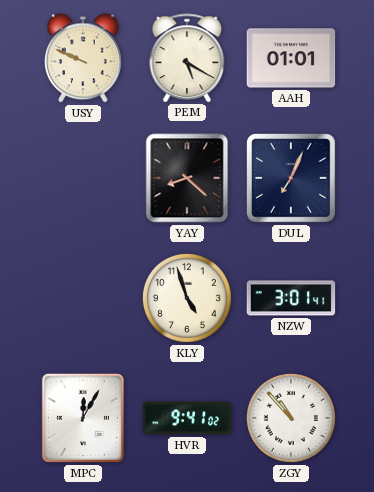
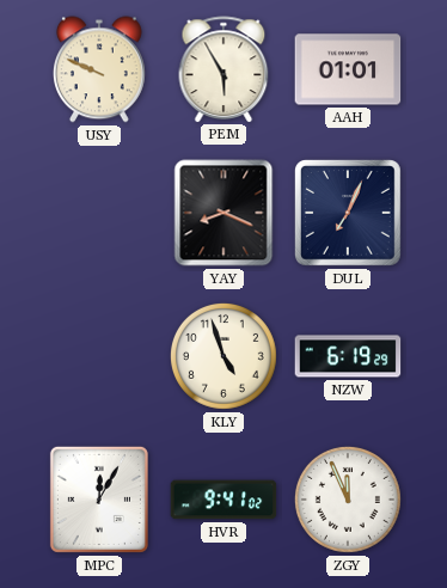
PEM: 5:20 -> 5:55
YAY: 8:22 -> 8:19
NZW: 3:01 -> 6:19
ZGY: 10:53 -> 11:56
